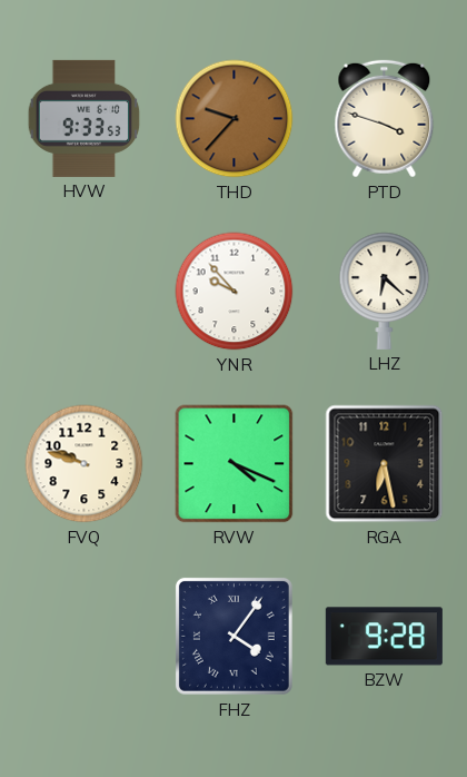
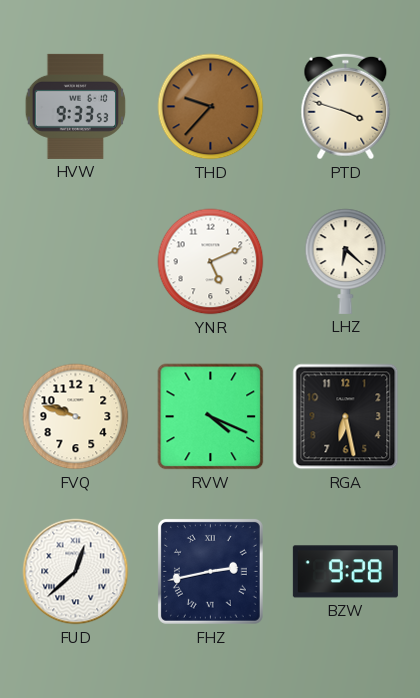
YNR: 9:53 -> 5:11
FUD: none -> 12:38
FHZ: 4:06 -> 2:43
